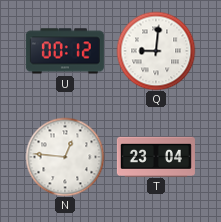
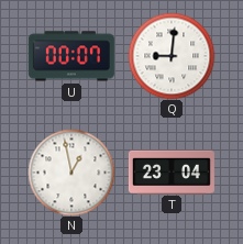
U: 00:12 -> 00:07
N: 12:46 -> 12:58
